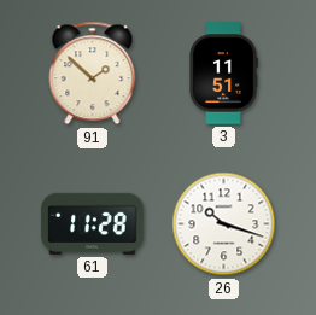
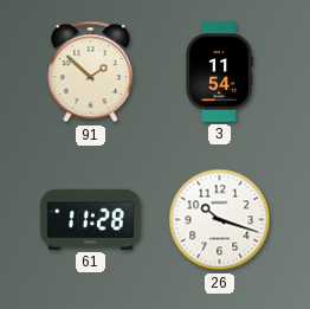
3: 11:51 -> 11:54
